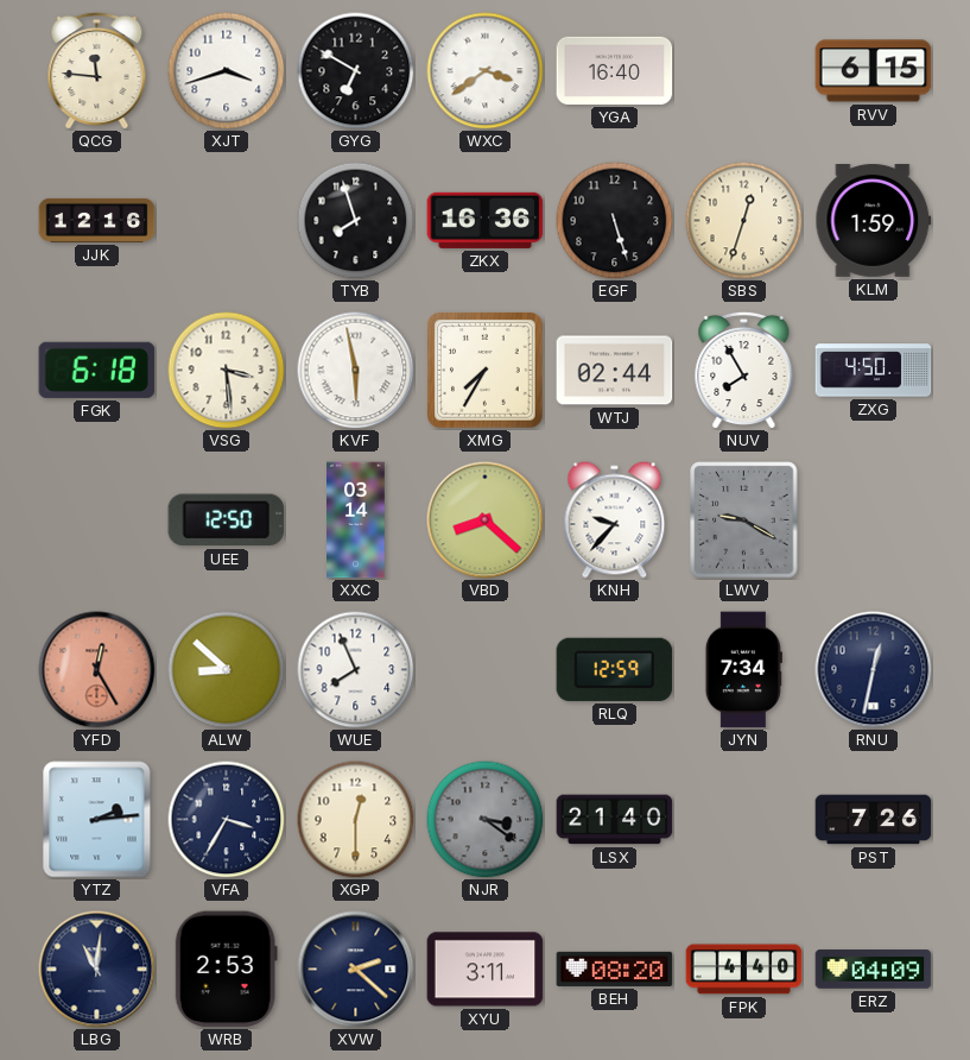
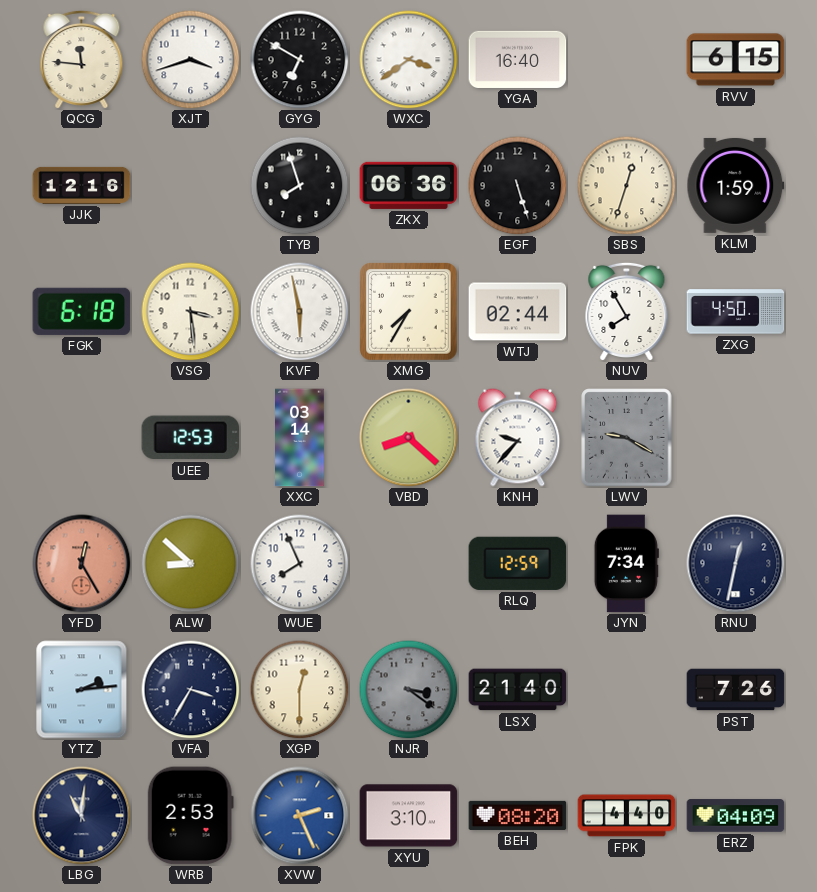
ZKX: 16:36 -> 06:36
UEE: 12:50 -> 12:53
XVW: 2:22 -> 2:26
XVW dial: navy -> blue
XYU: 3:11 -> 3:10
